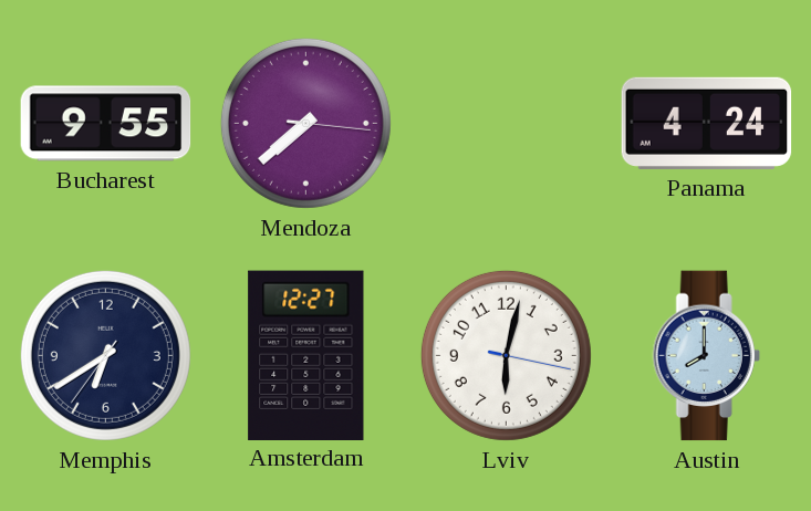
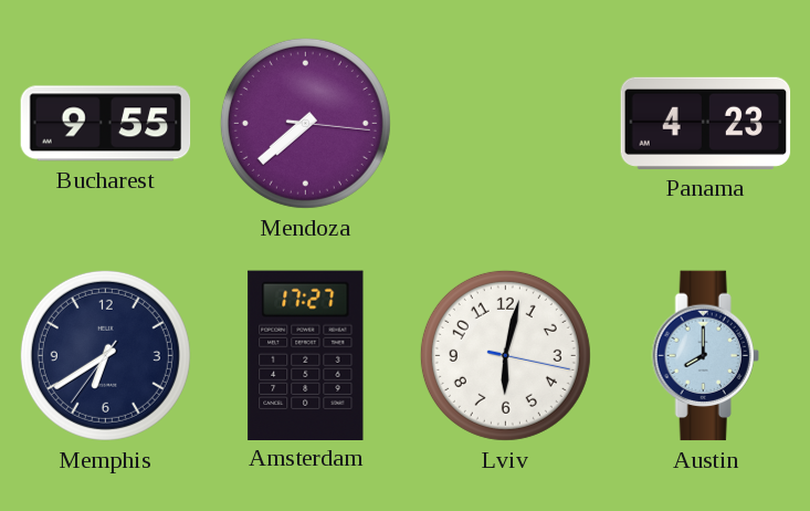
Panama: 4:24 -> 4:23
Amsterdam: 12:27 -> 17:27
